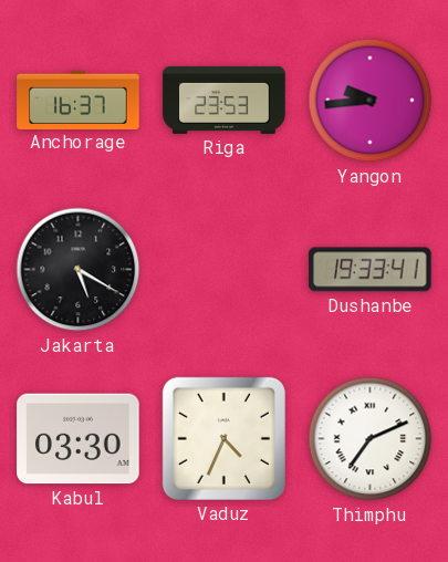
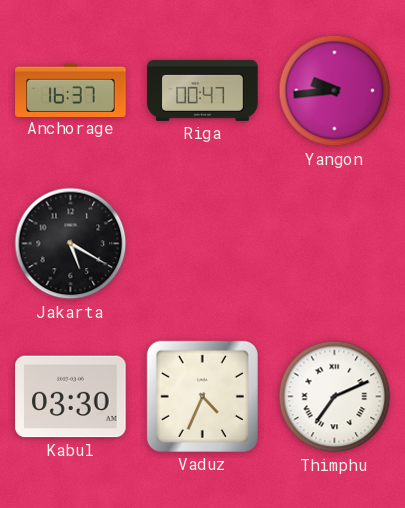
Riga: 23:53 -> 00:47
Dushanbe: 19:33 -> none
